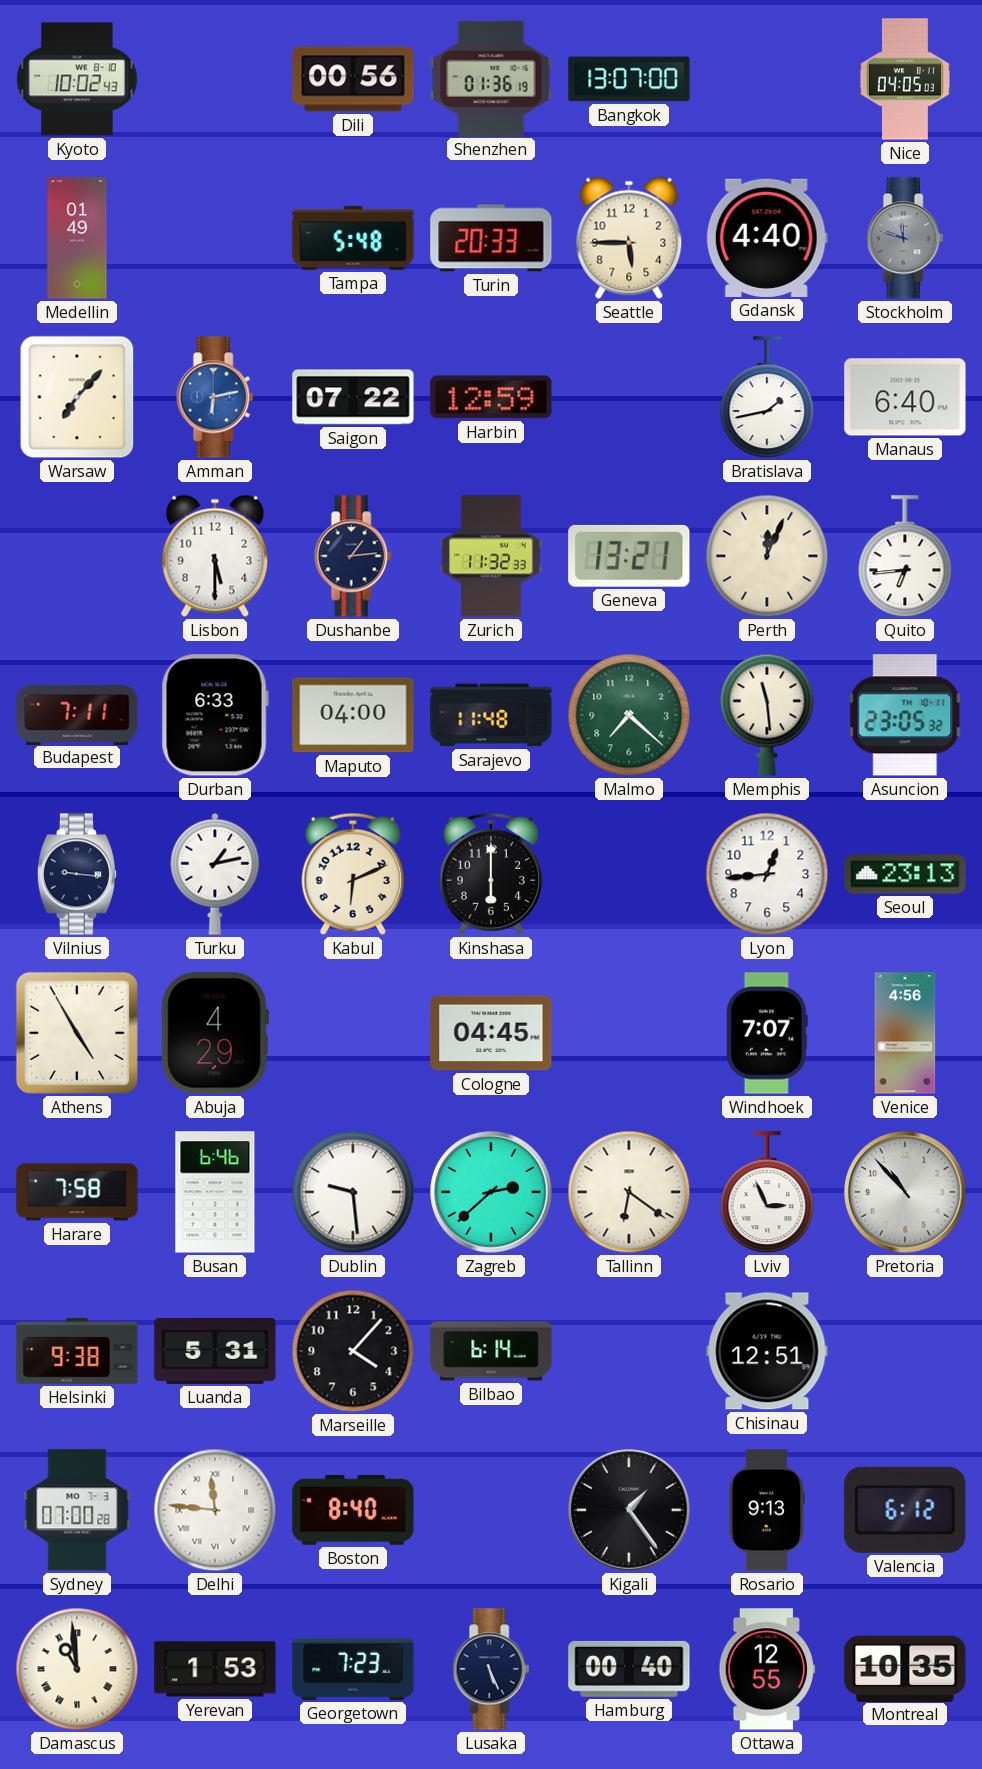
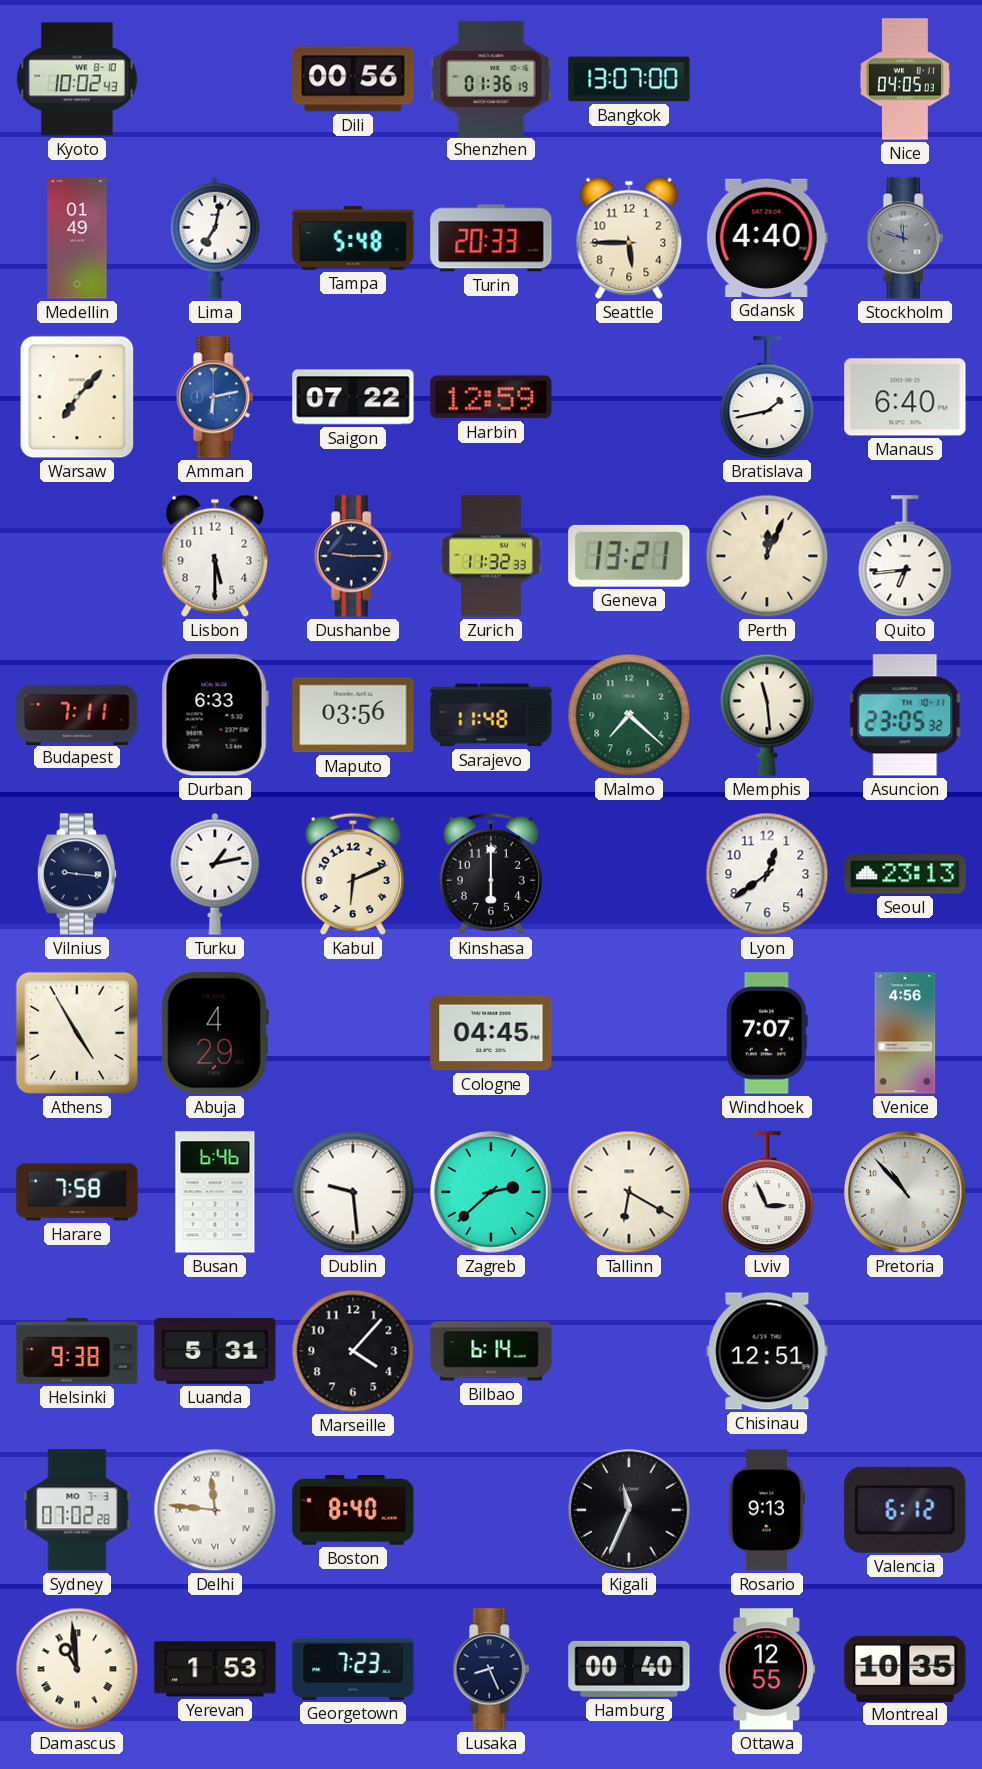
Lima: none -> 7:02
Dushanbe: 1:14 -> 9:15
Maputo: 04:00 -> 03:56
Lyon: 12:44 -> 12:39
Tallinn: 6:21 -> 6:20
Sydney: 07:00 -> 07:02
Kigali: 1:24 -> 11:34
Lusaka: 5:26 -> 8:26
